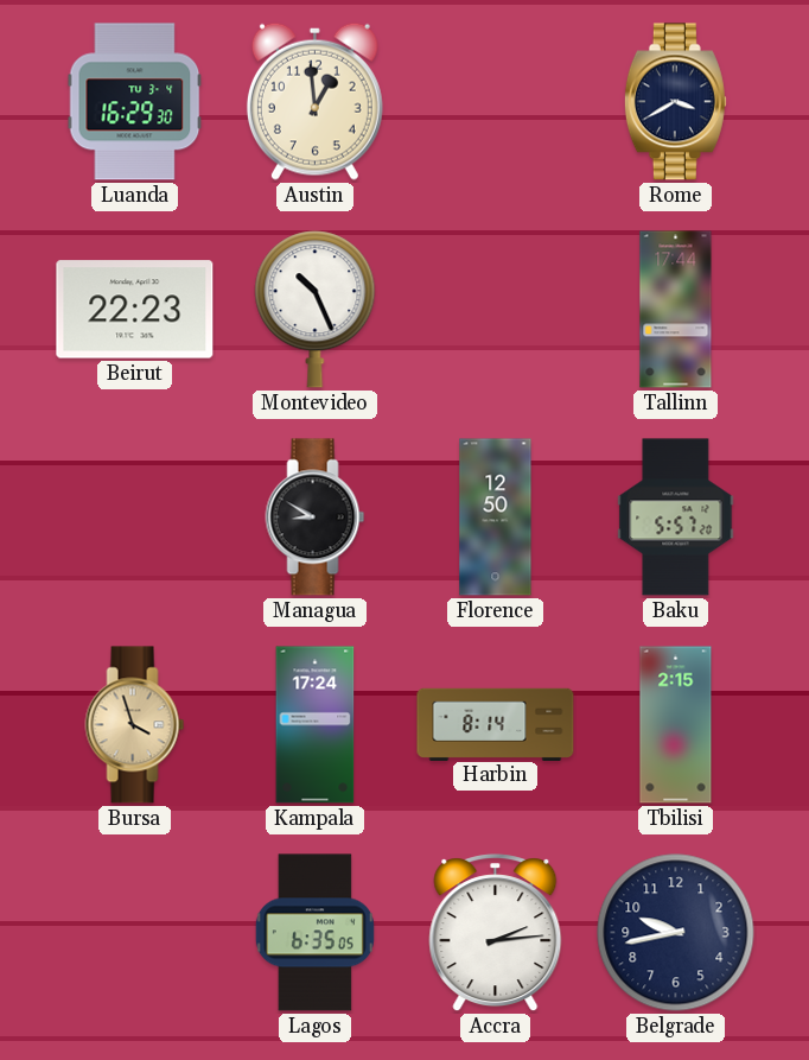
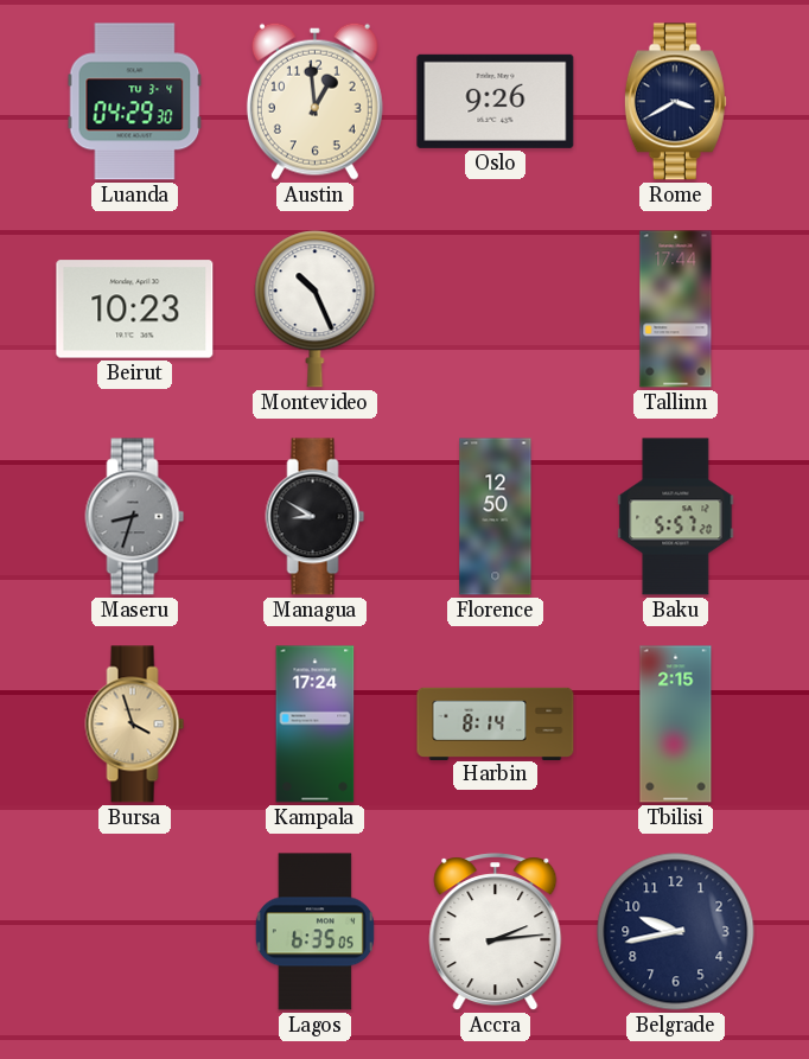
Luanda: 16:29 -> 04:29
Oslo: none -> 9:26
Beirut: 22:23 -> 10:23
Maseru: none -> 8:33
